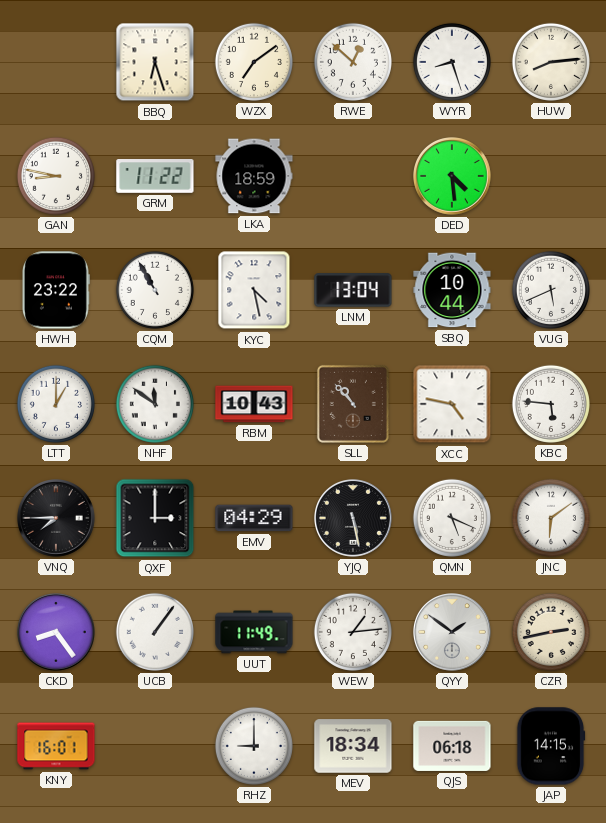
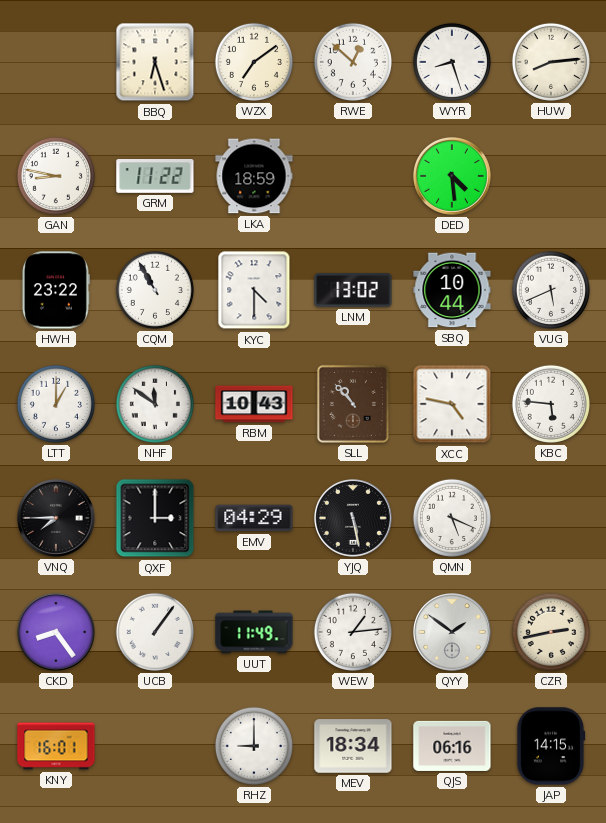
KYC: 4:28 -> 4:30
LNM: 13:04 -> 13:02
JNC: 6:09 -> none
QJS: 06:18 -> 06:16
